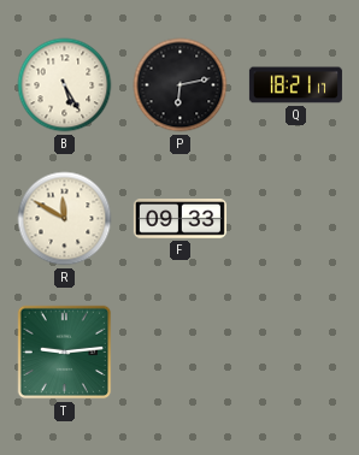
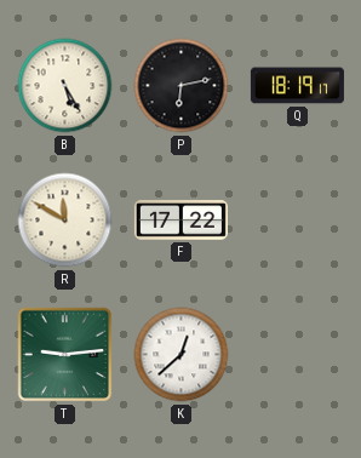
Q: 18:21 -> 18:19
F: 09:33 -> 17:22
K: none -> 12:38
